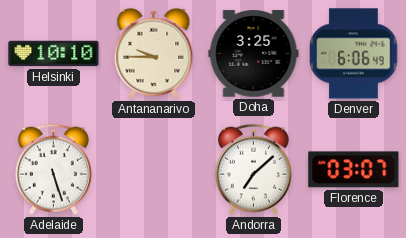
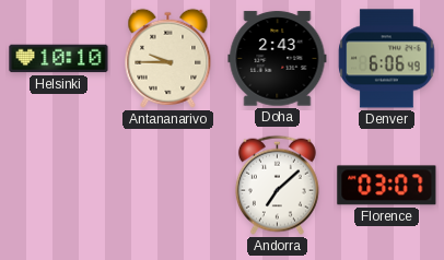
Doha: 3:25 -> 2:43
Adelaide: 5:27 -> none
